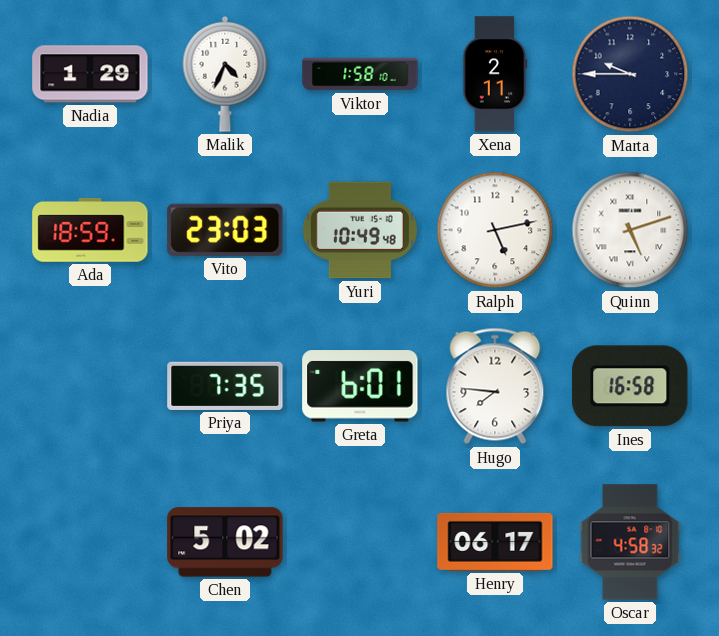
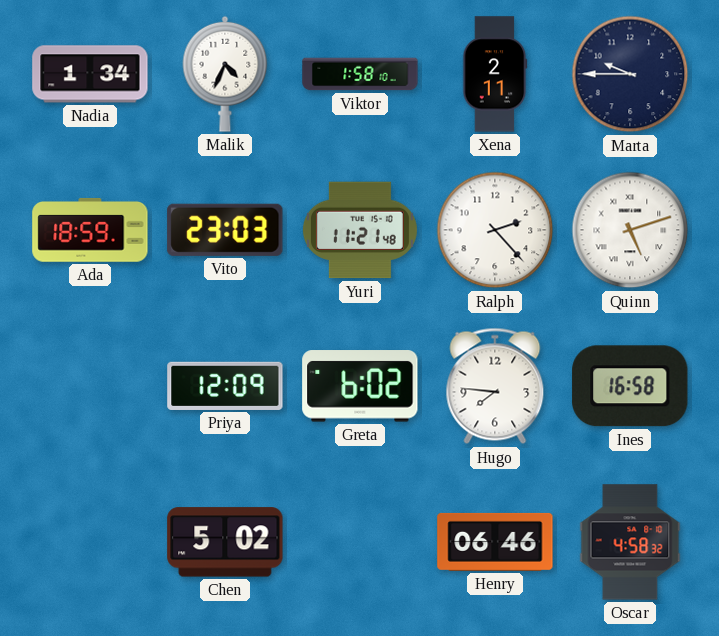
Nadia: 1:29 -> 1:34
Yuri: 10:49 -> 11:21
Ralph: 5:13 -> 2:23
Priya: 7:35 -> 12:09
Greta: 6:01 -> 6:02
Henry: 06:17 -> 06:46
